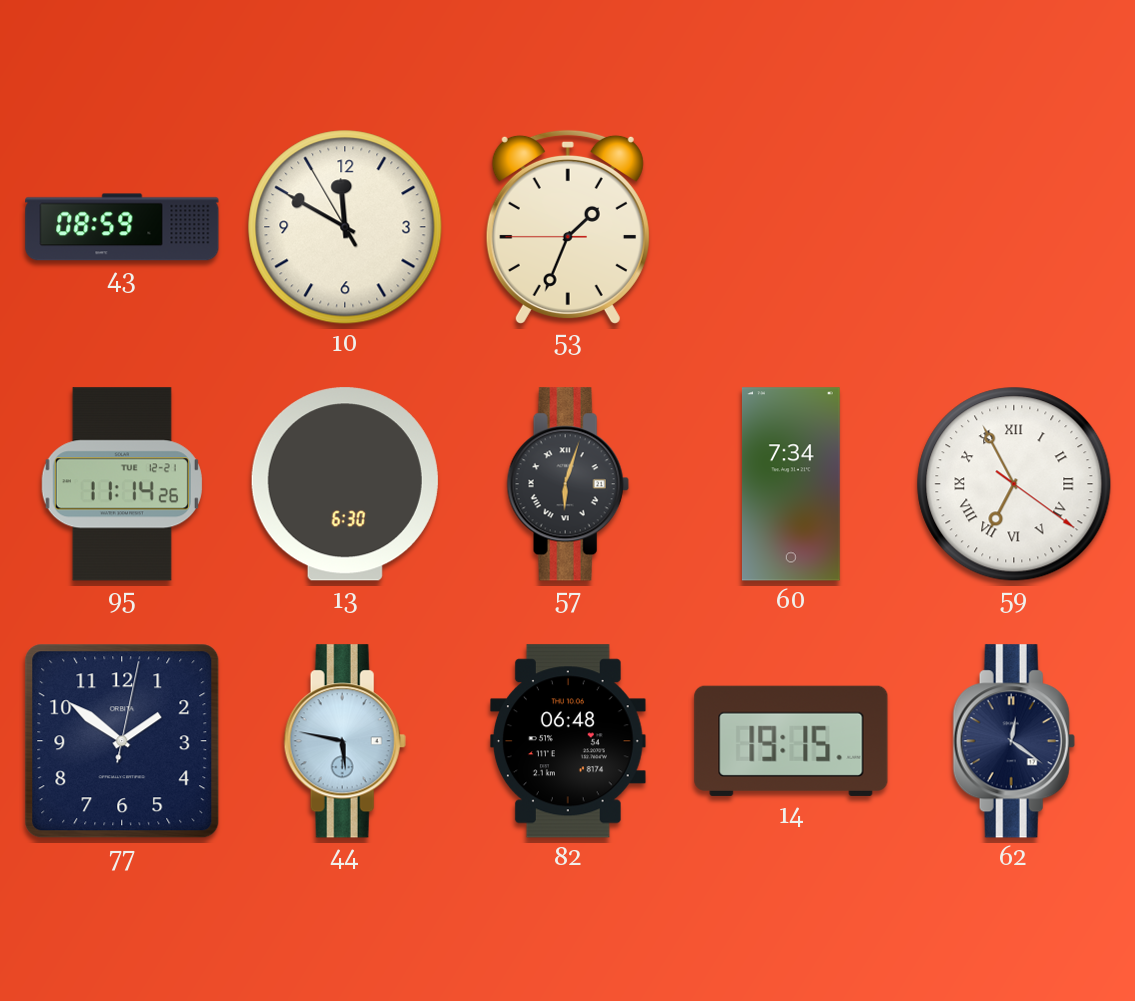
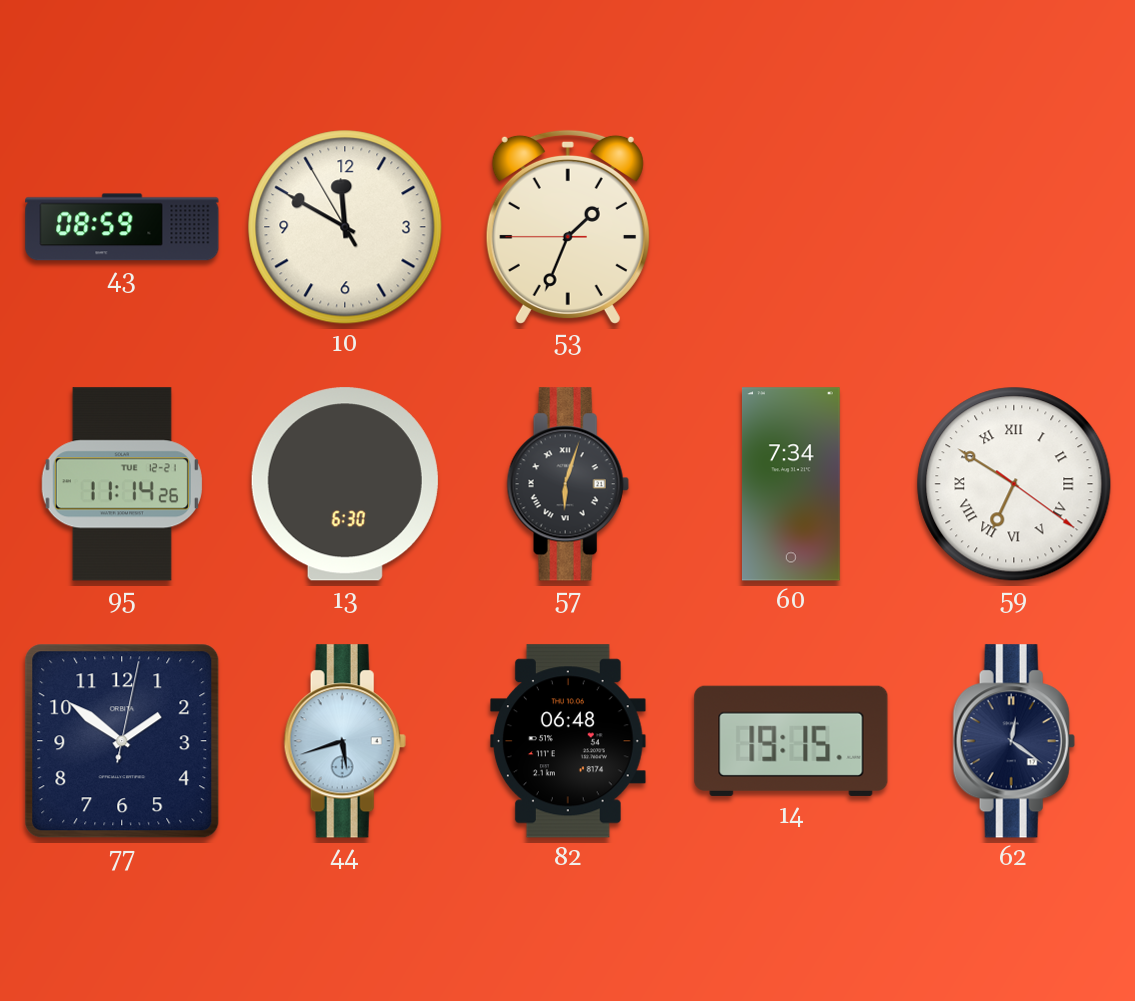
59: 6:55 -> 6:50
44: 5:47 -> 5:42
